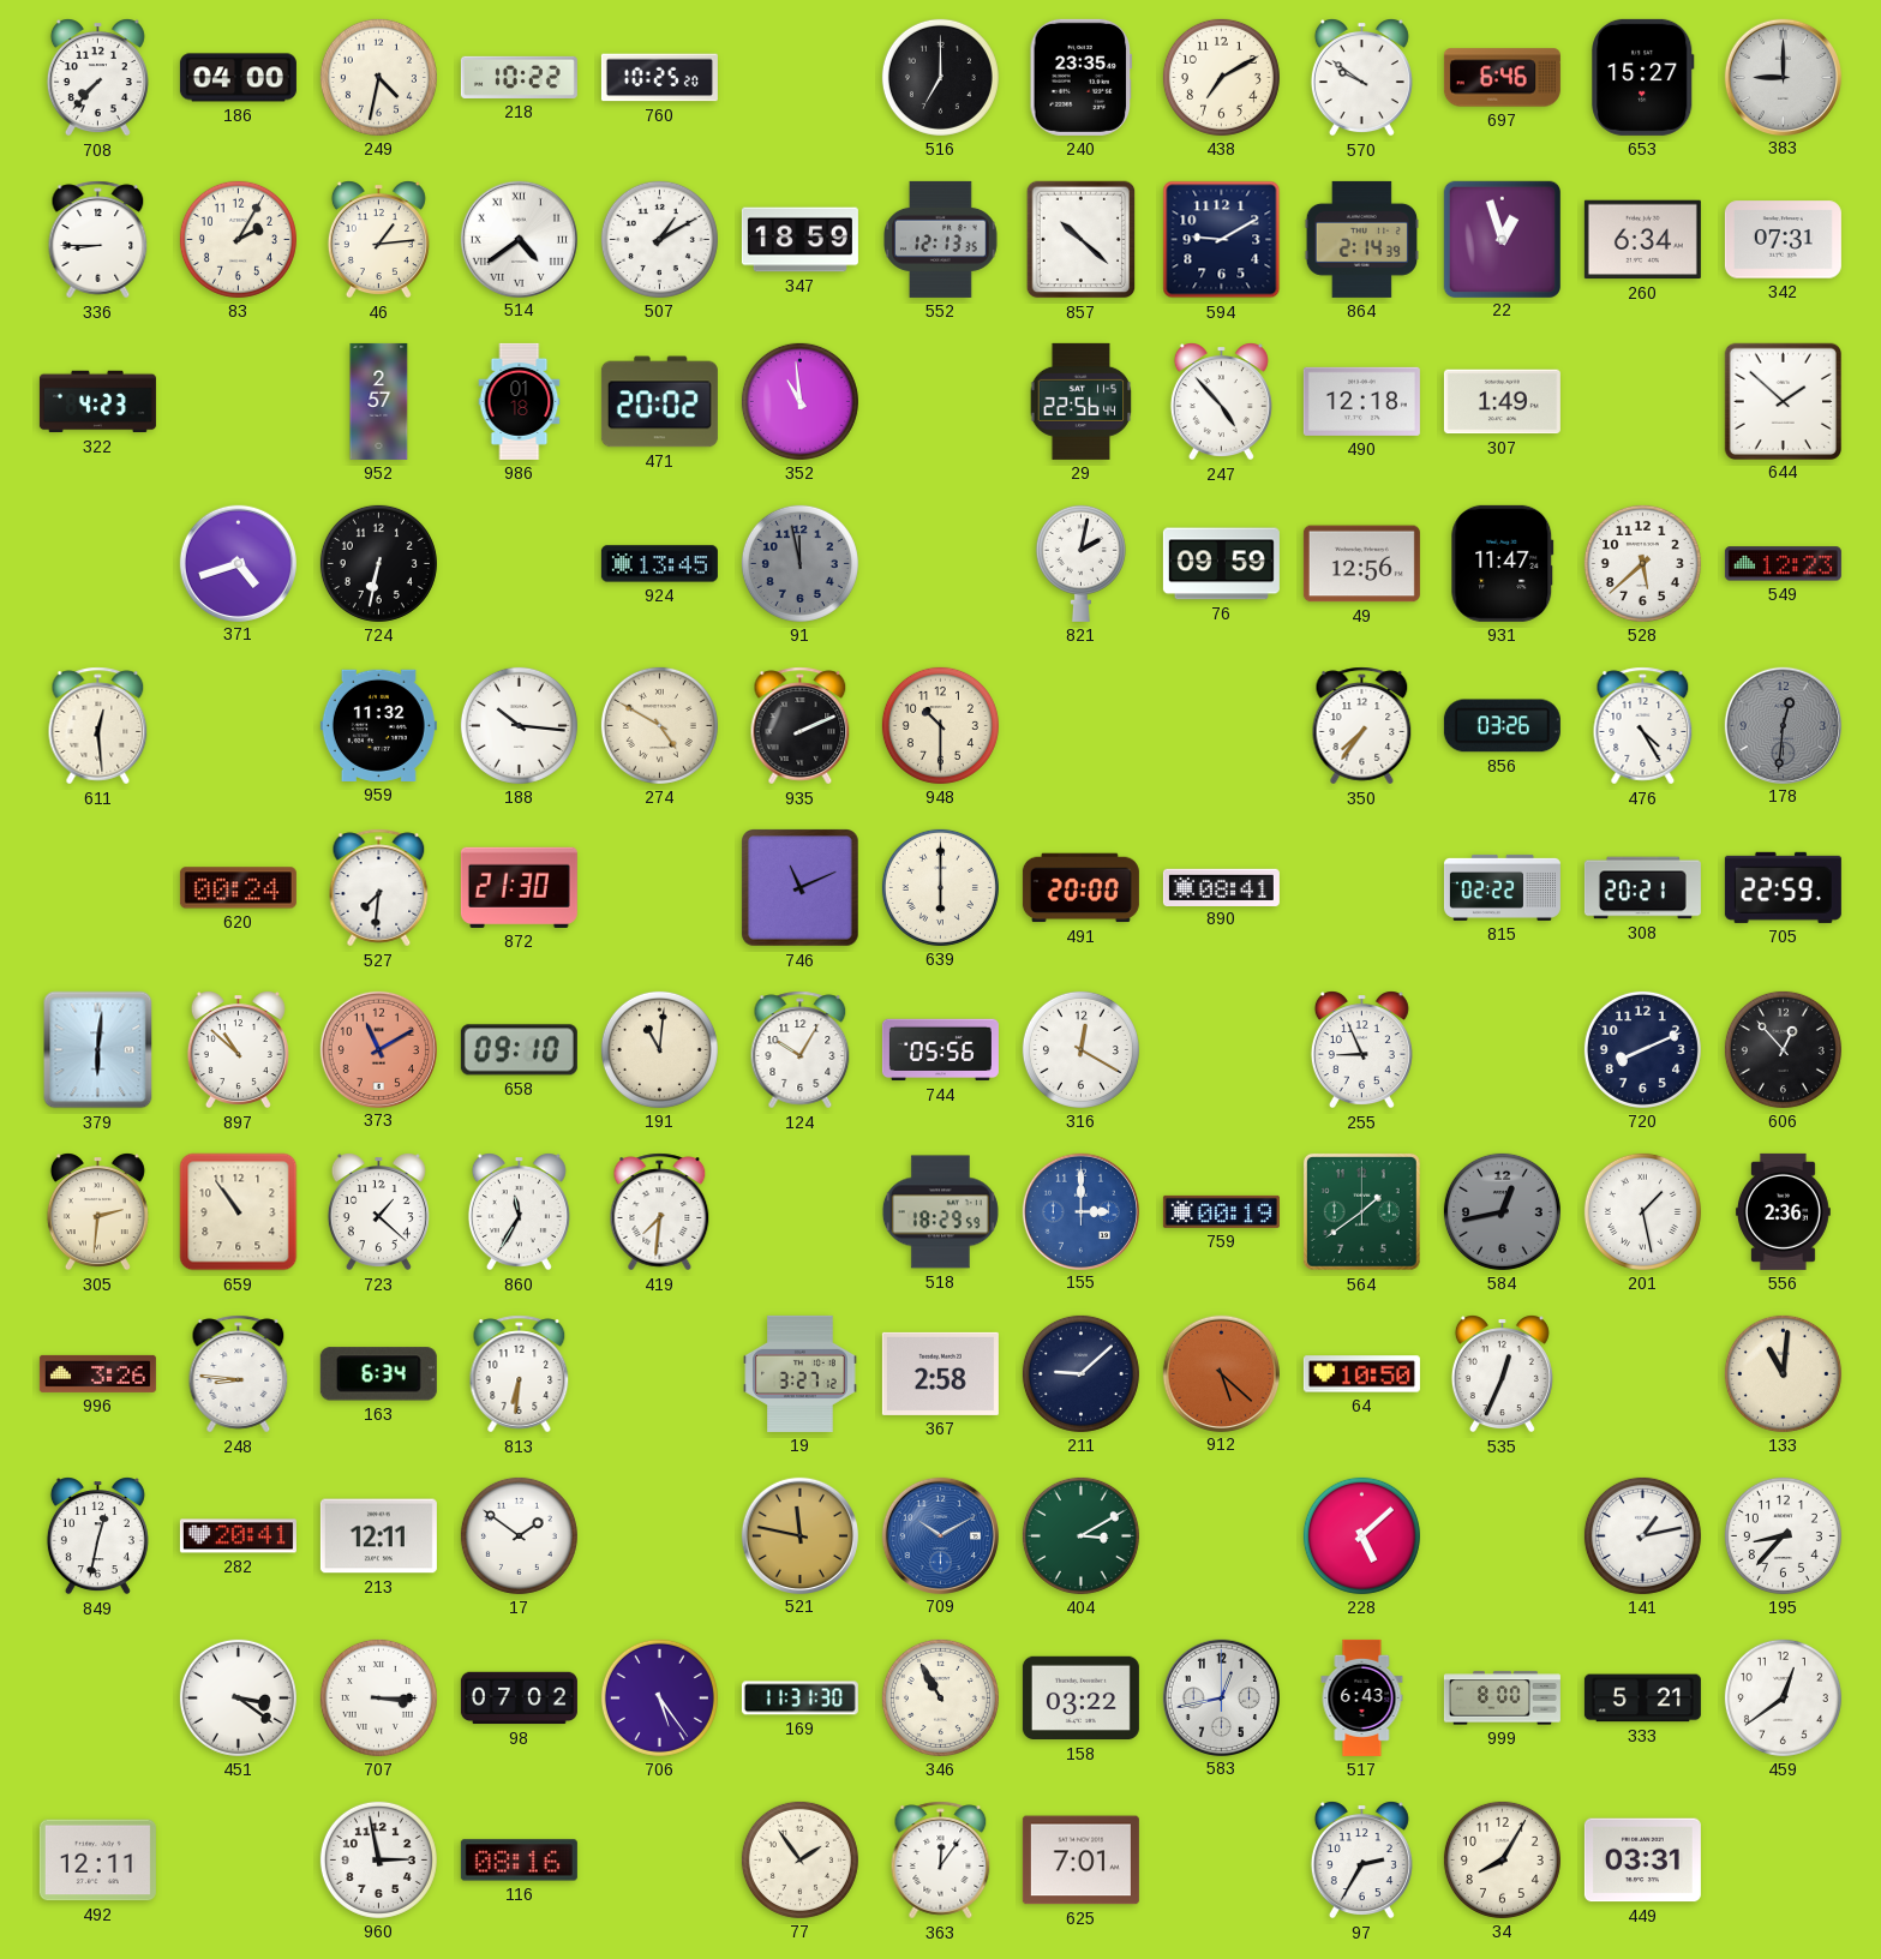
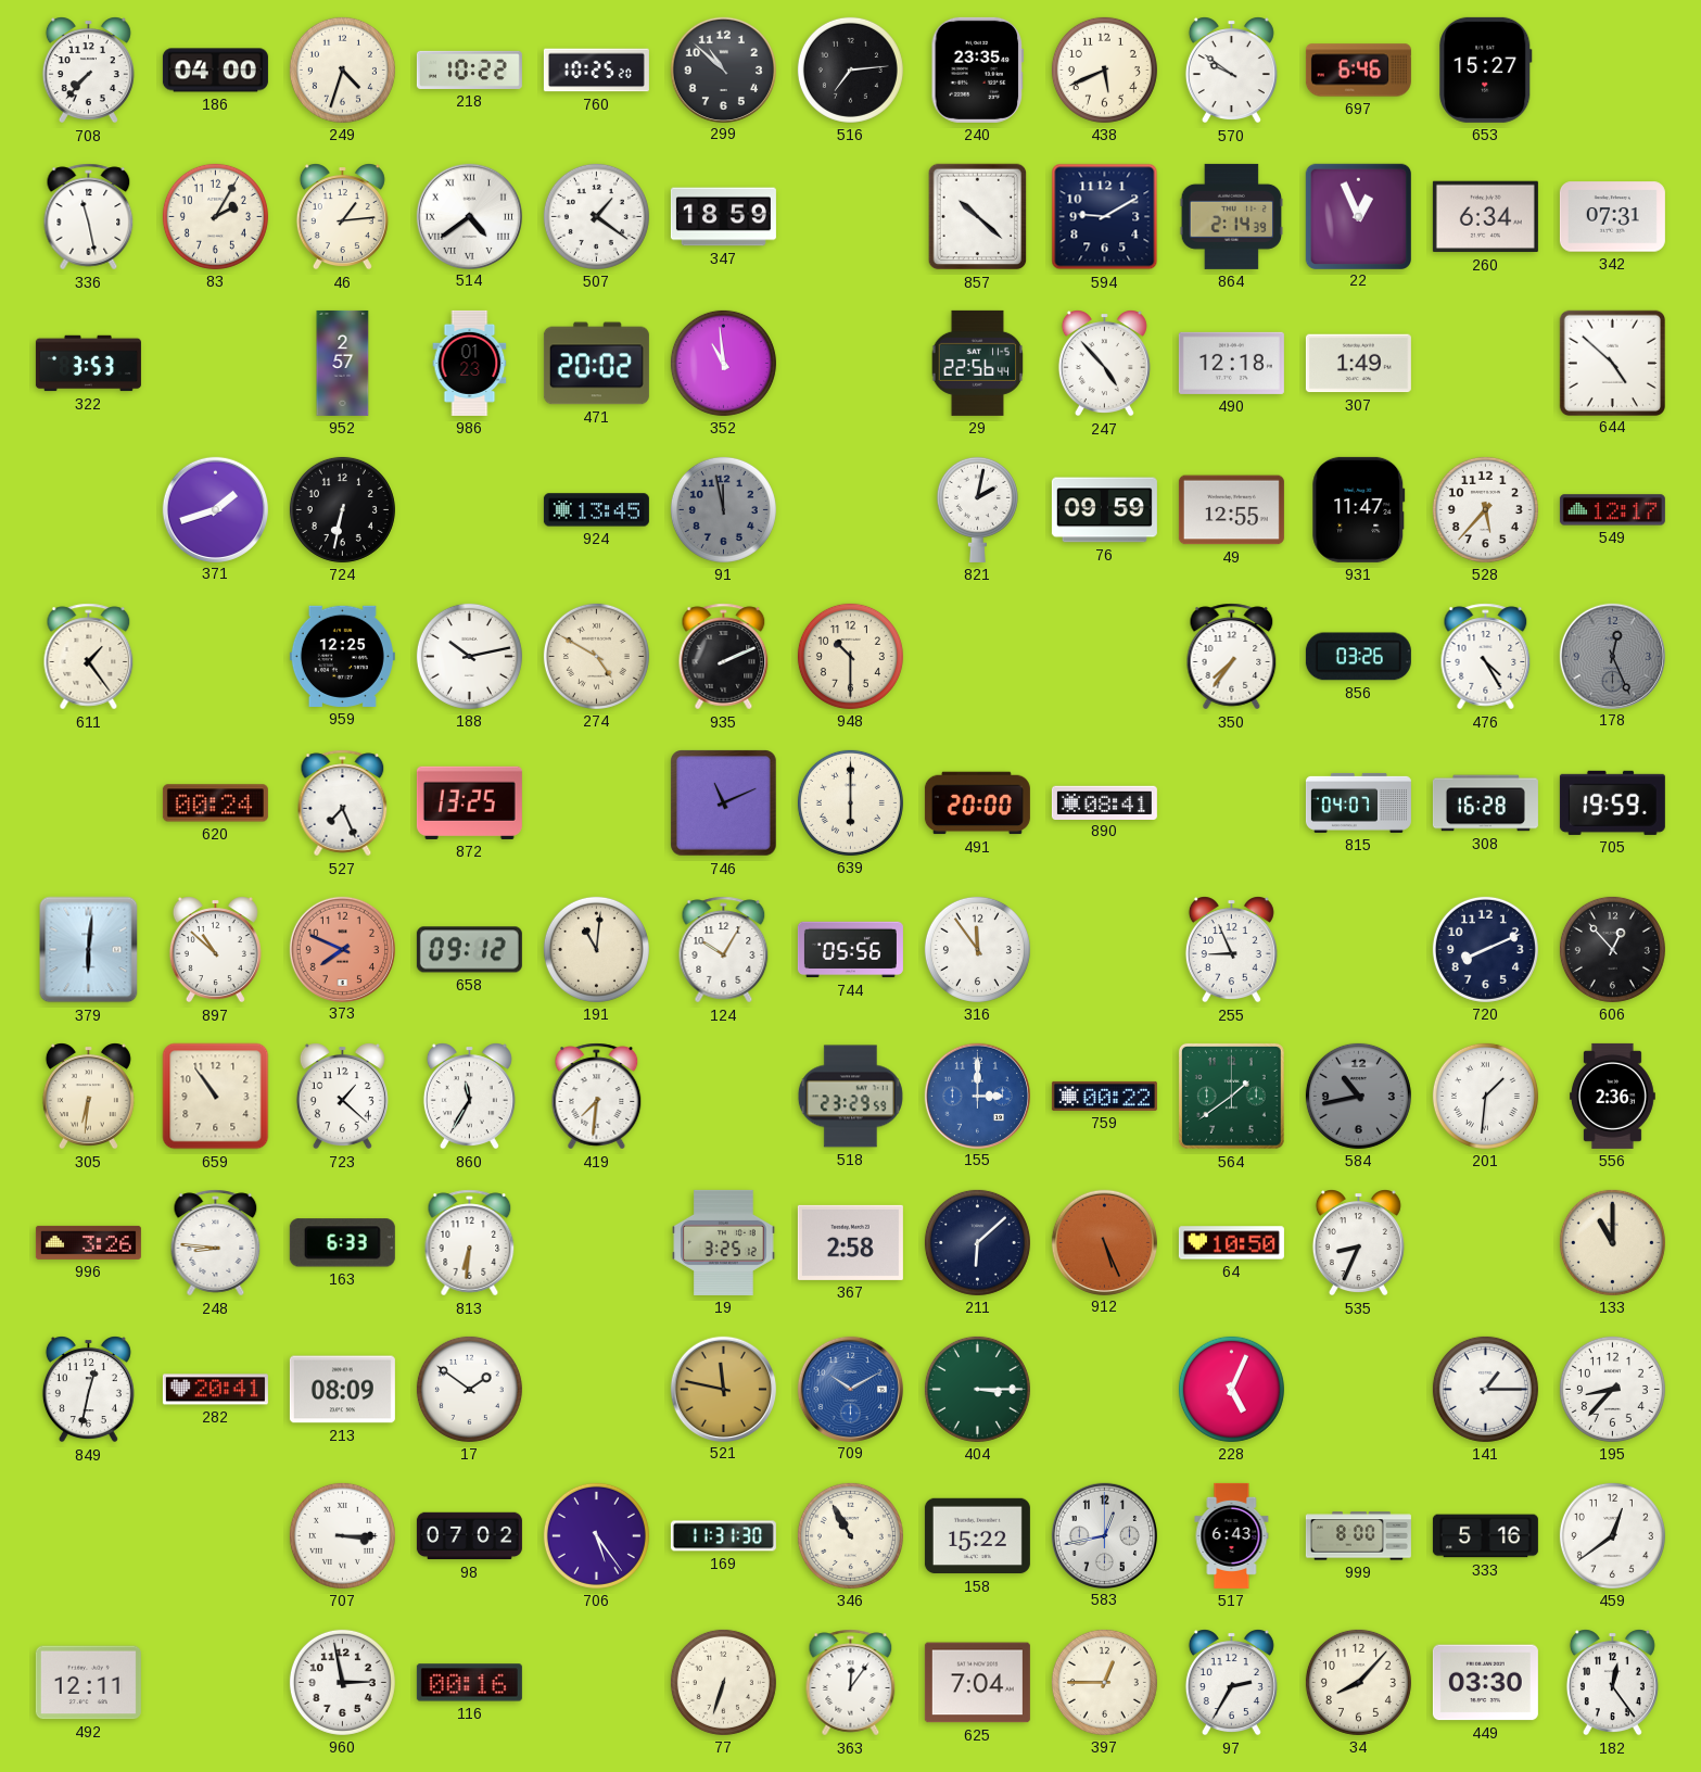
249: 4:32 -> 4:33
299: none -> 10:52
516: 7:00 -> 7:14
438: 7:10 -> 5:41
383: 9:00 -> none
336: 8:45 -> 11:28
507: 1:10 -> 1:21
552: 12:13 -> none
22: 12:57 -> 12:56
322: 4:23 -> 3:53
986: 01:18 -> 01:23
644: 1:52 -> 4:52
371: 4:42 -> 1:42
49: 12:56 -> 12:55
528: 5:38 -> 5:37
549: 12:23 -> 12:17
611: 12:29 -> 1:24
959: 11:32 -> 12:25
188: 10:16 -> 10:13
178: 12:31 -> 12:26
527: 7:31 -> 7:26
872: 21:30 -> 13:25
815: 02:22 -> 04:07
308: 20:21 -> 16:28
705: 22:59 -> 19:59
373: 11:10 -> 7:49
658: 09:10 -> 09:12
316: 12:20 -> 11:54
305: 2:31 -> 6:31
518: 18:29 -> 23:29
759: 00:19 -> 00:22
584: 12:43 -> 10:43
201: 1:28 -> 1:31
163: 6:34 -> 6:33
19: 3:27 -> 3:25
211: 9:08 -> 6:08
912: 5:22 -> 5:26
535: 12:34 -> 8:34
133: 11:01 -> 11:00
213: 12:11 -> 08:09
404: 3:10 -> 3:15
228: 5:08 -> 5:04
141: 1:13 -> 1:15
451: 3:21 -> none
158: 03:22 -> 15:22
333: 5:21 -> 5:16
116: 08:16 -> 00:16
77: 1:54 -> 6:33
625: 7:01 -> 7:04
397: none -> 12:45
34: 8:05 -> 8:07
449: 03:31 -> 03:30
182: none -> 12:24
